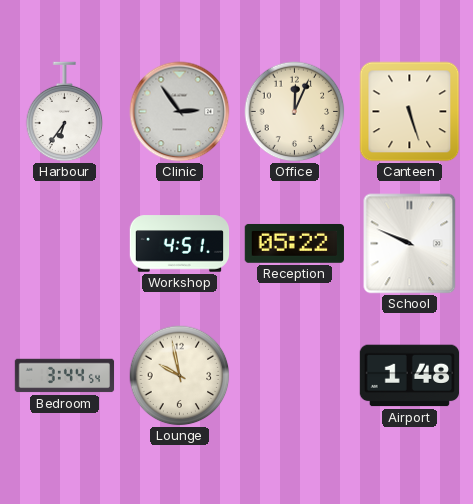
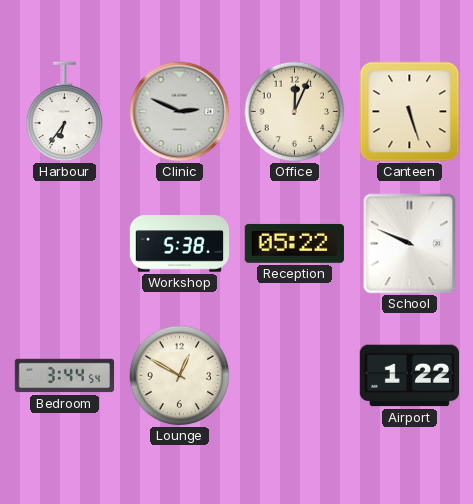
Clinic: 2:54 -> 2:49
Workshop: 4:51 -> 5:38
Lounge: 9:58 -> 12:50
Airport: 1:48 -> 1:22
